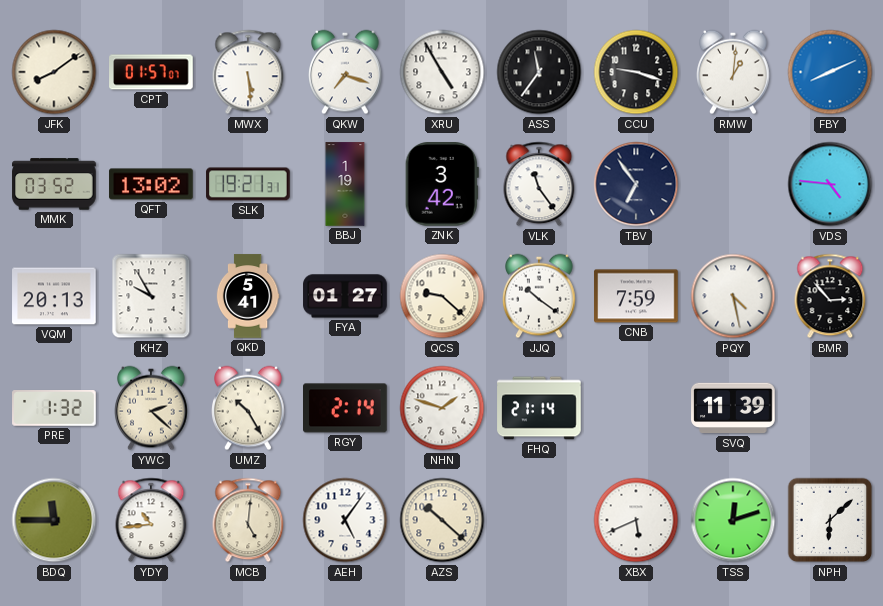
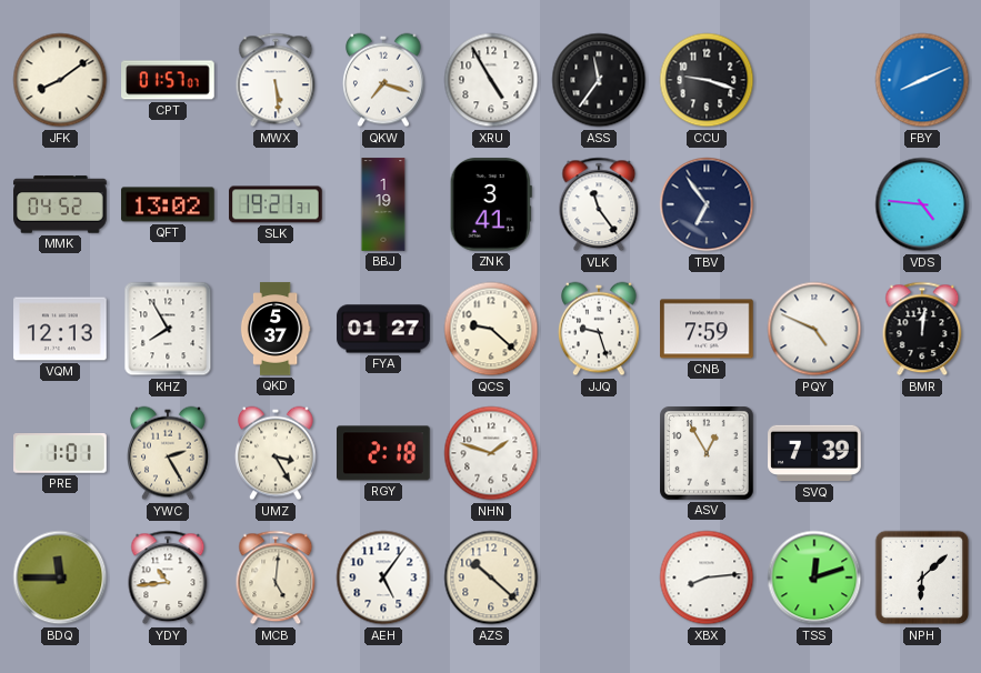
RMW: 1:01 -> none
MMK: 03:52 -> 04:52
ZNK: 3:42 -> 3:41
VQM: 20:13 -> 12:13
KHZ: 9:55 -> 7:55
QKD: 5:41 -> 5:37
JJQ: 10:21 -> 9:27
PQY: 4:28 -> 4:49
BMR: 2:53 -> 12:01
PRE: 1:32 -> 1:01
YWC: 2:22 -> 2:25
UMZ: 10:25 -> 3:25
RGY: 2:14 -> 2:18
FHQ: 21:14 -> none
ASV: none -> 12:55
SVQ: 11:39 -> 7:39
XBX: 5:41 -> 8:14
